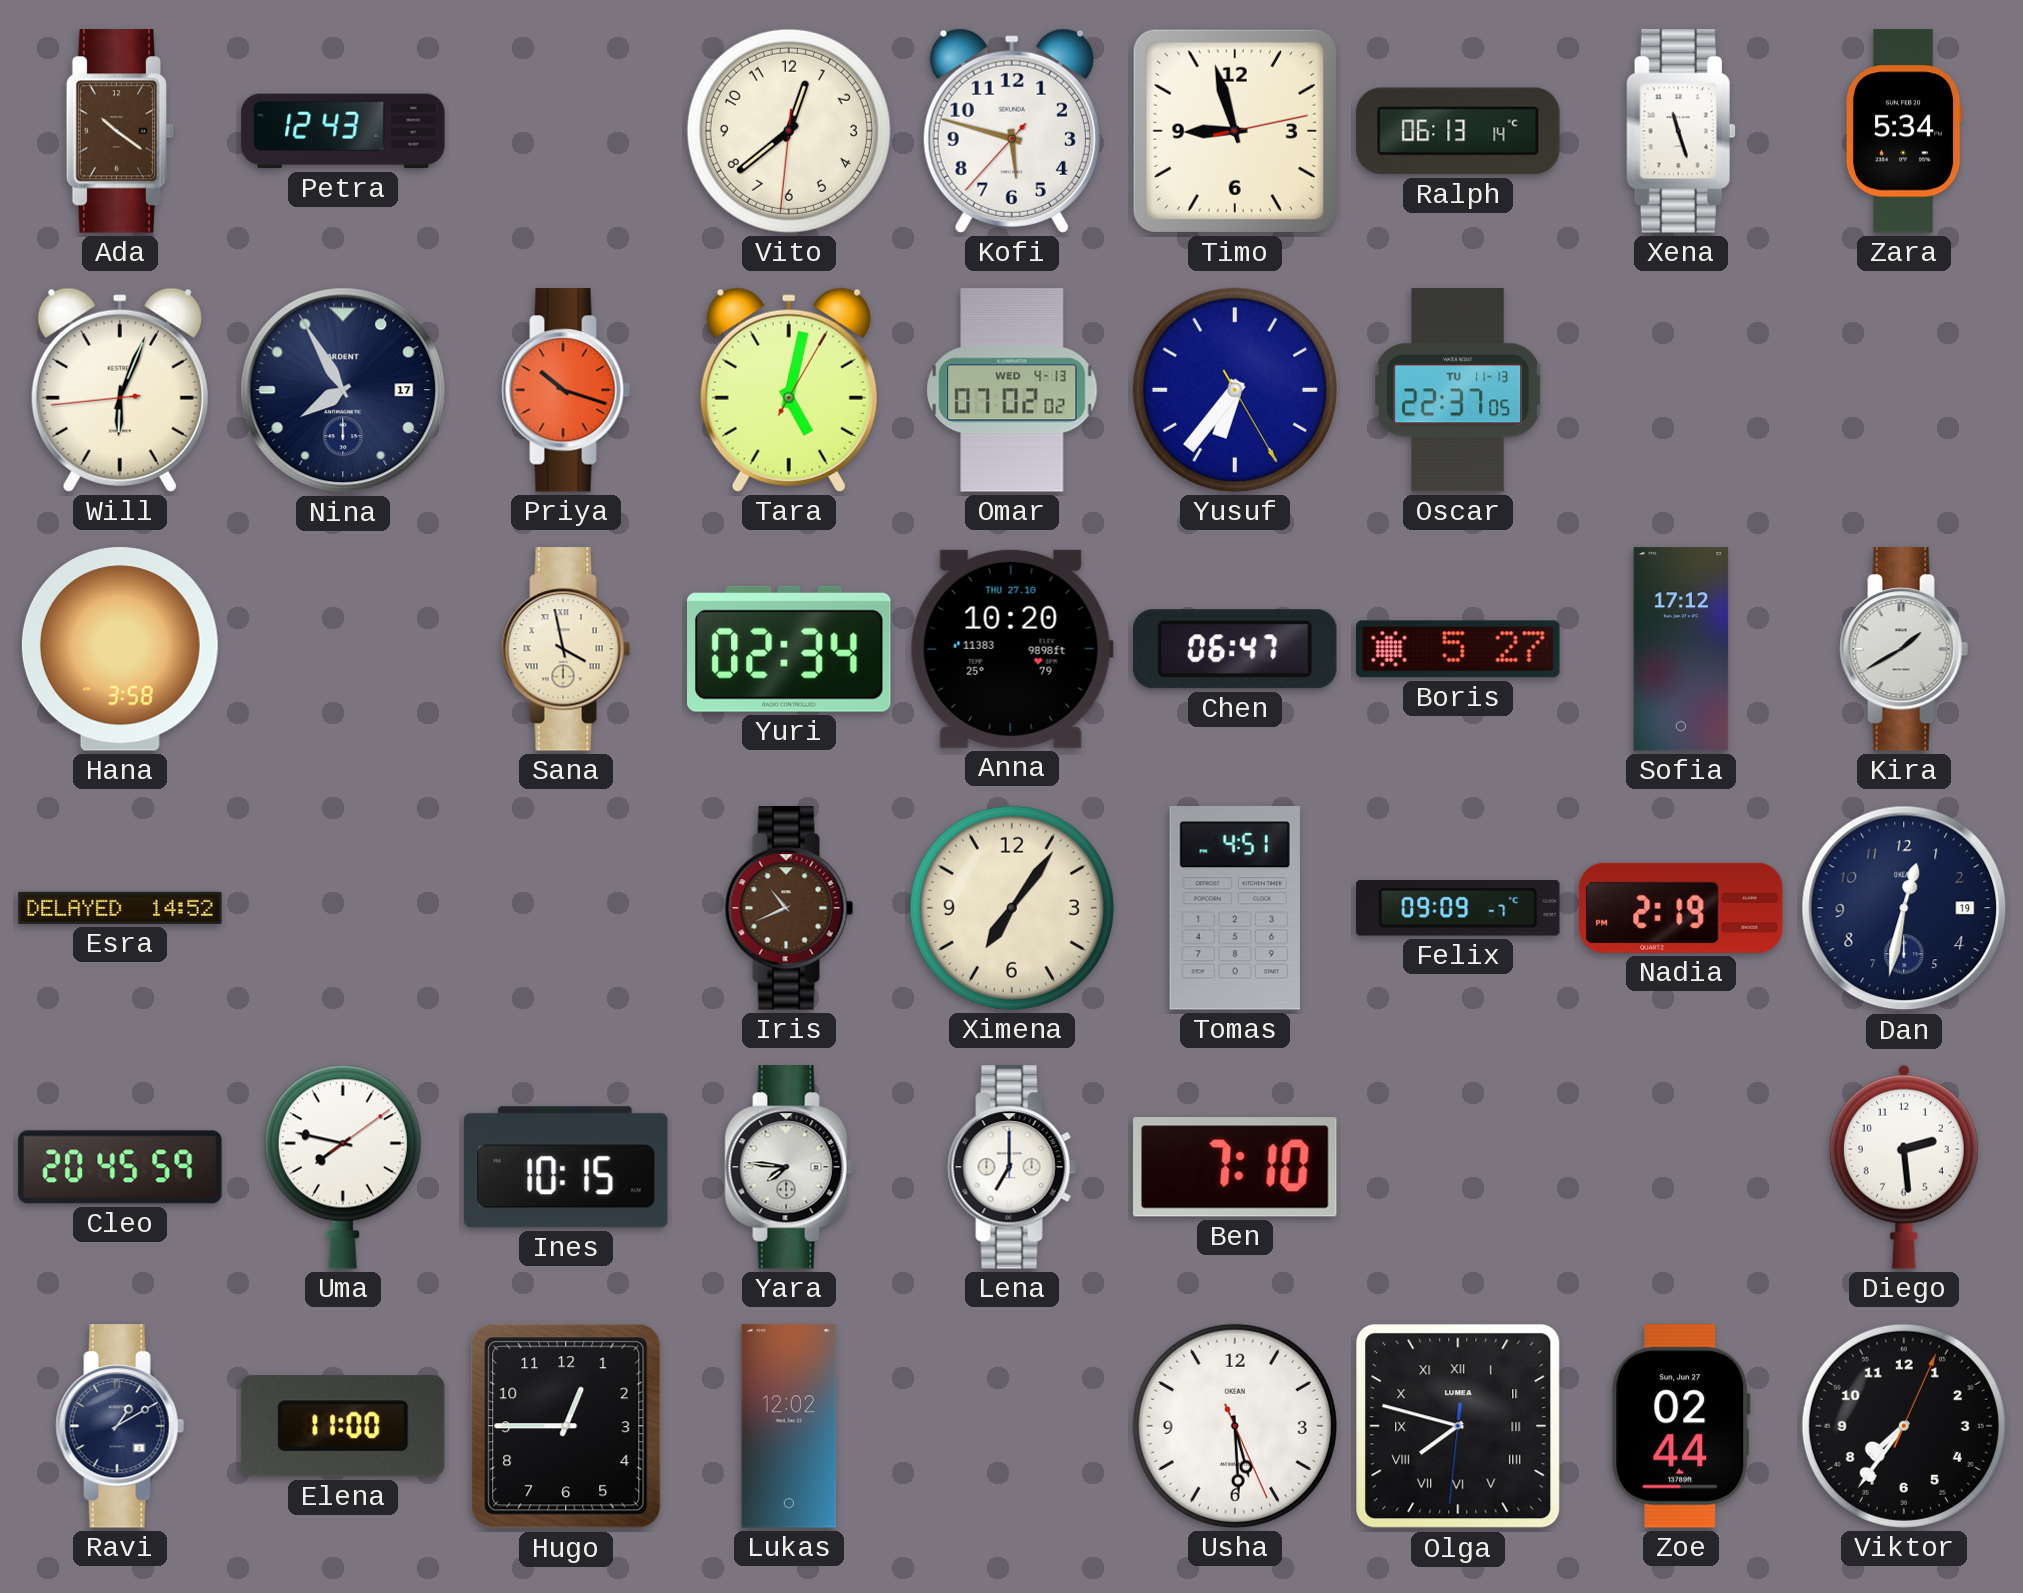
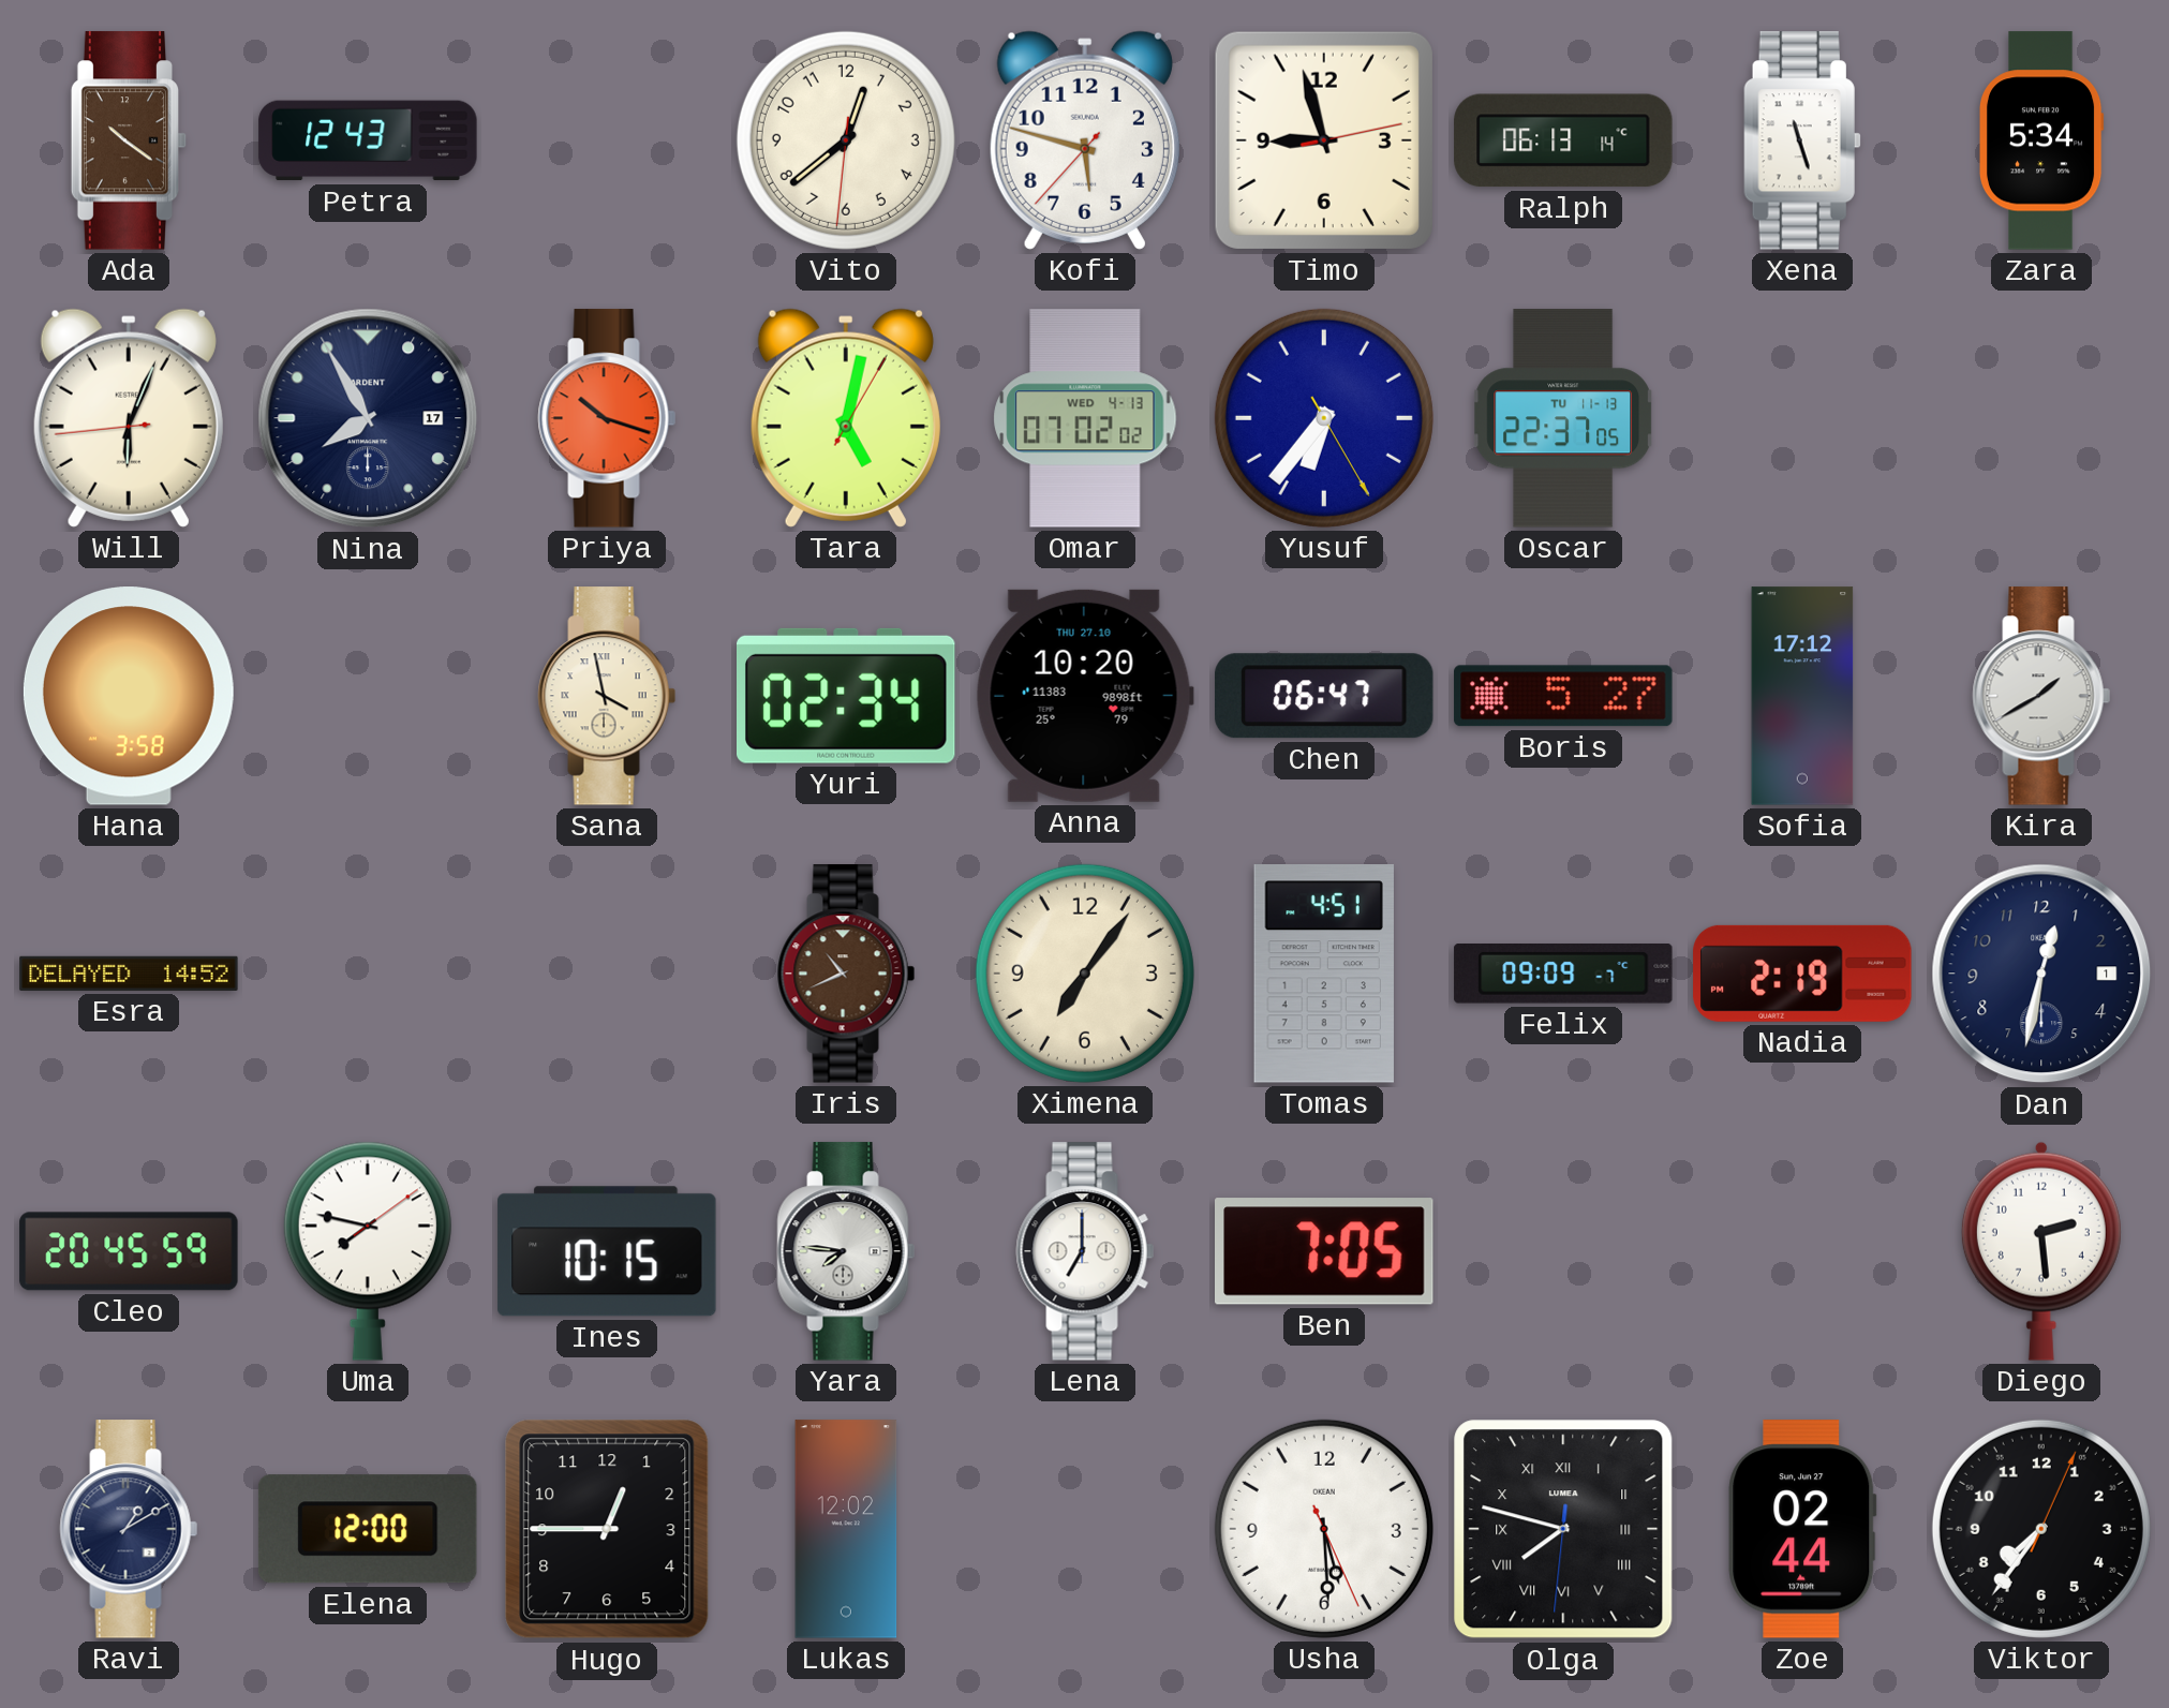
Dan date: 19 -> 1
Ben: 7:10 -> 7:05
Elena: 11:00 -> 12:00
